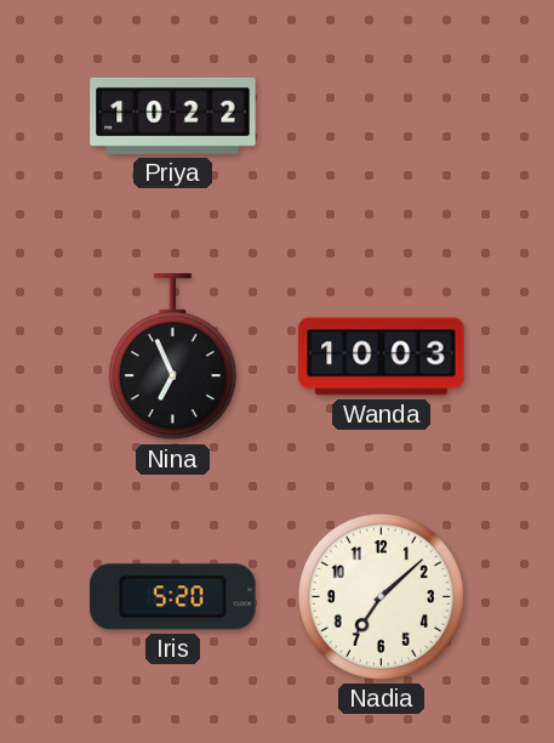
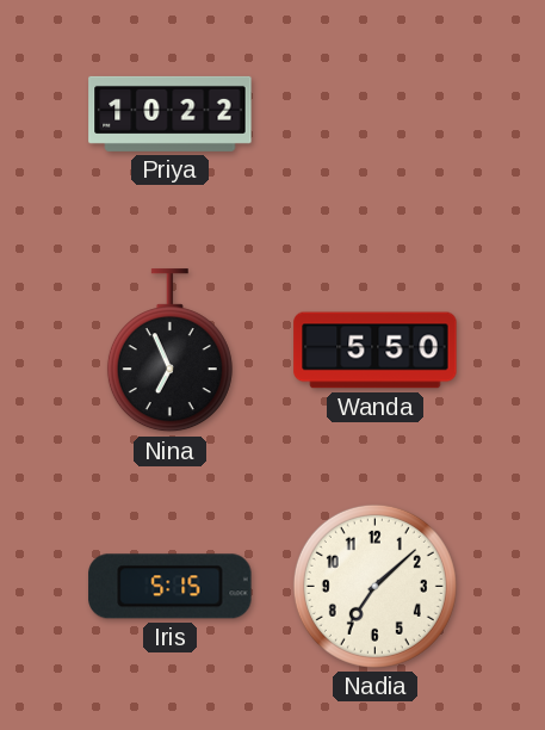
Wanda: 10:03 -> 5:50
Iris: 5:20 -> 5:15
